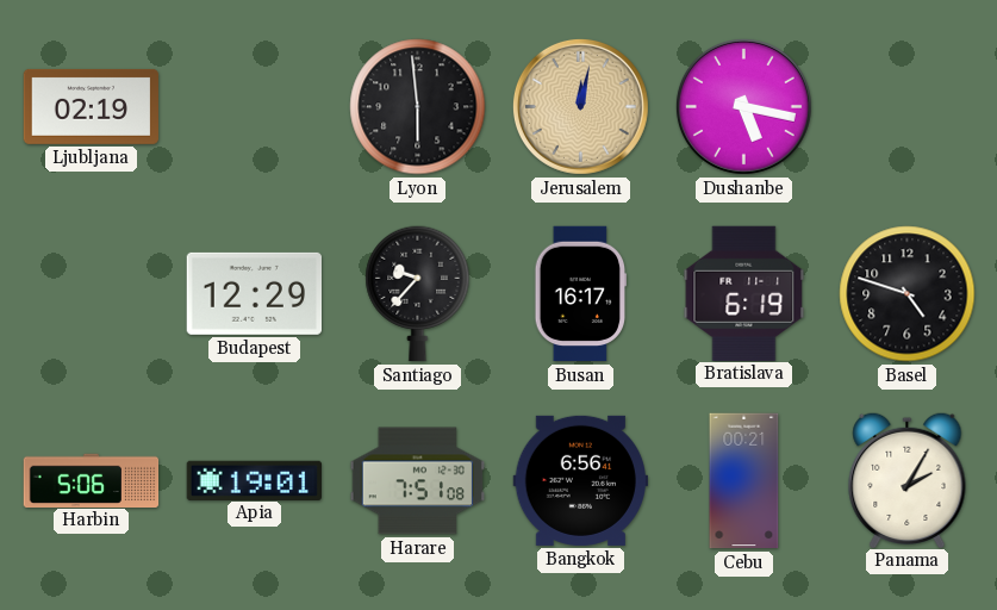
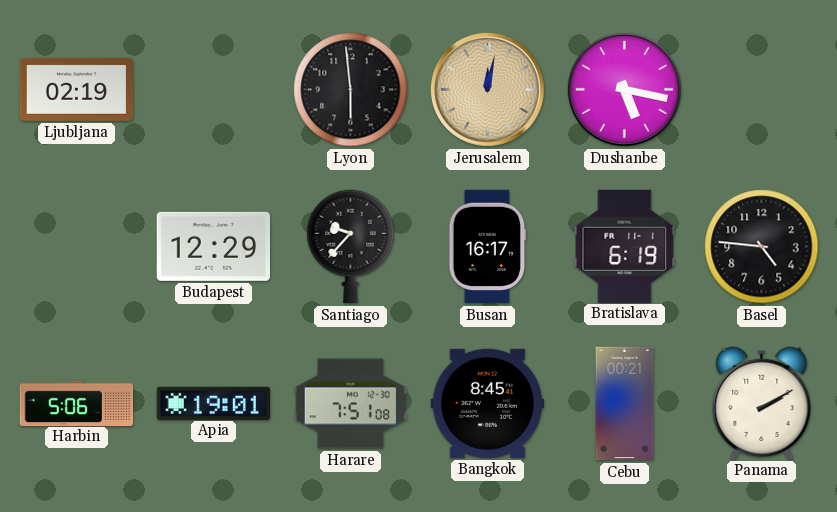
Basel: 4:48 -> 4:46
Bangkok: 6:56 -> 8:45
Panama: 2:05 -> 2:10
